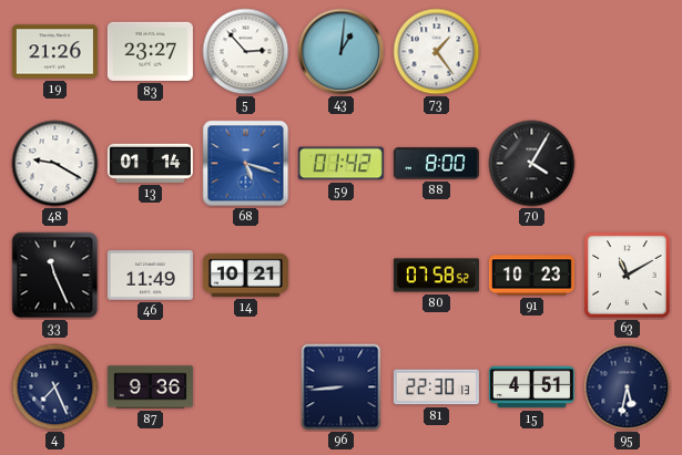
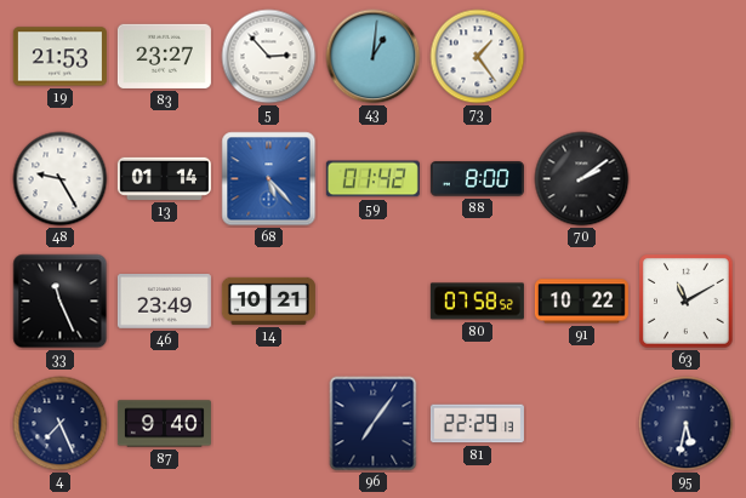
19: 21:26 -> 21:53
48: 9:20 -> 9:25
68: 5:18 -> 5:23
70: 4:05 -> 2:09
46: 11:49 -> 23:49
91: 10:23 -> 10:22
87: 9:36 -> 9:40
96: 8:44 -> 7:06
81: 22:30 -> 22:29
15: 4:51 -> none
